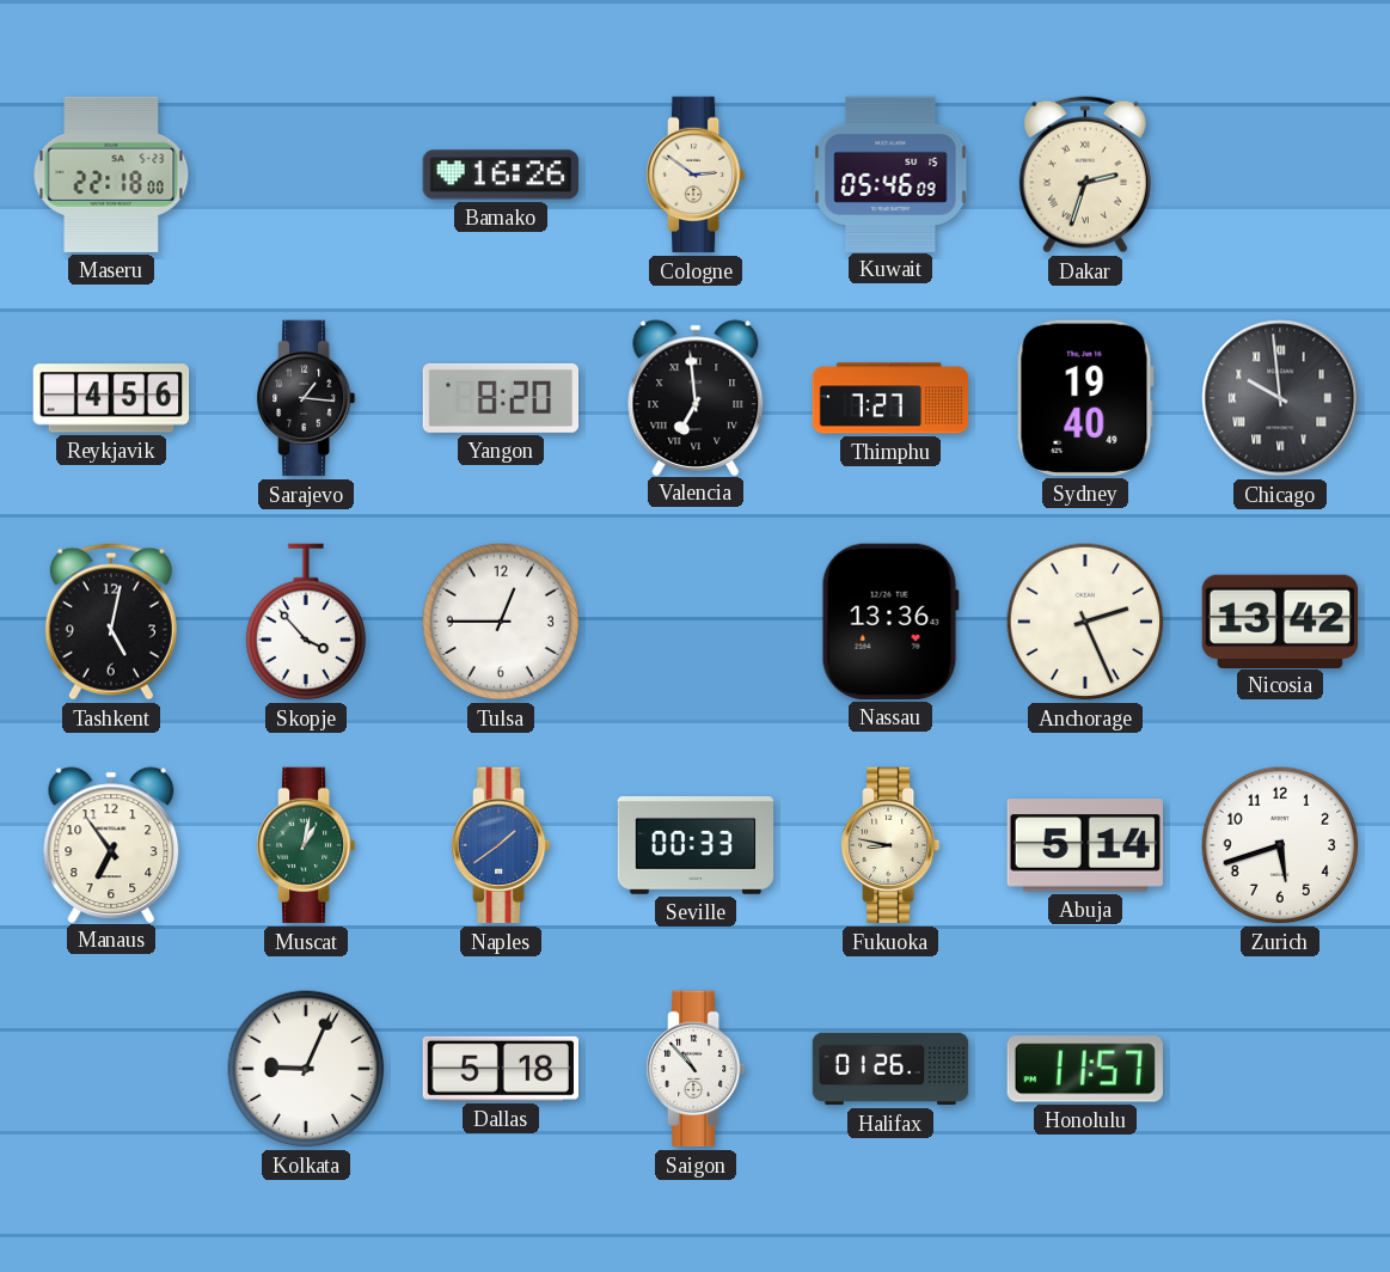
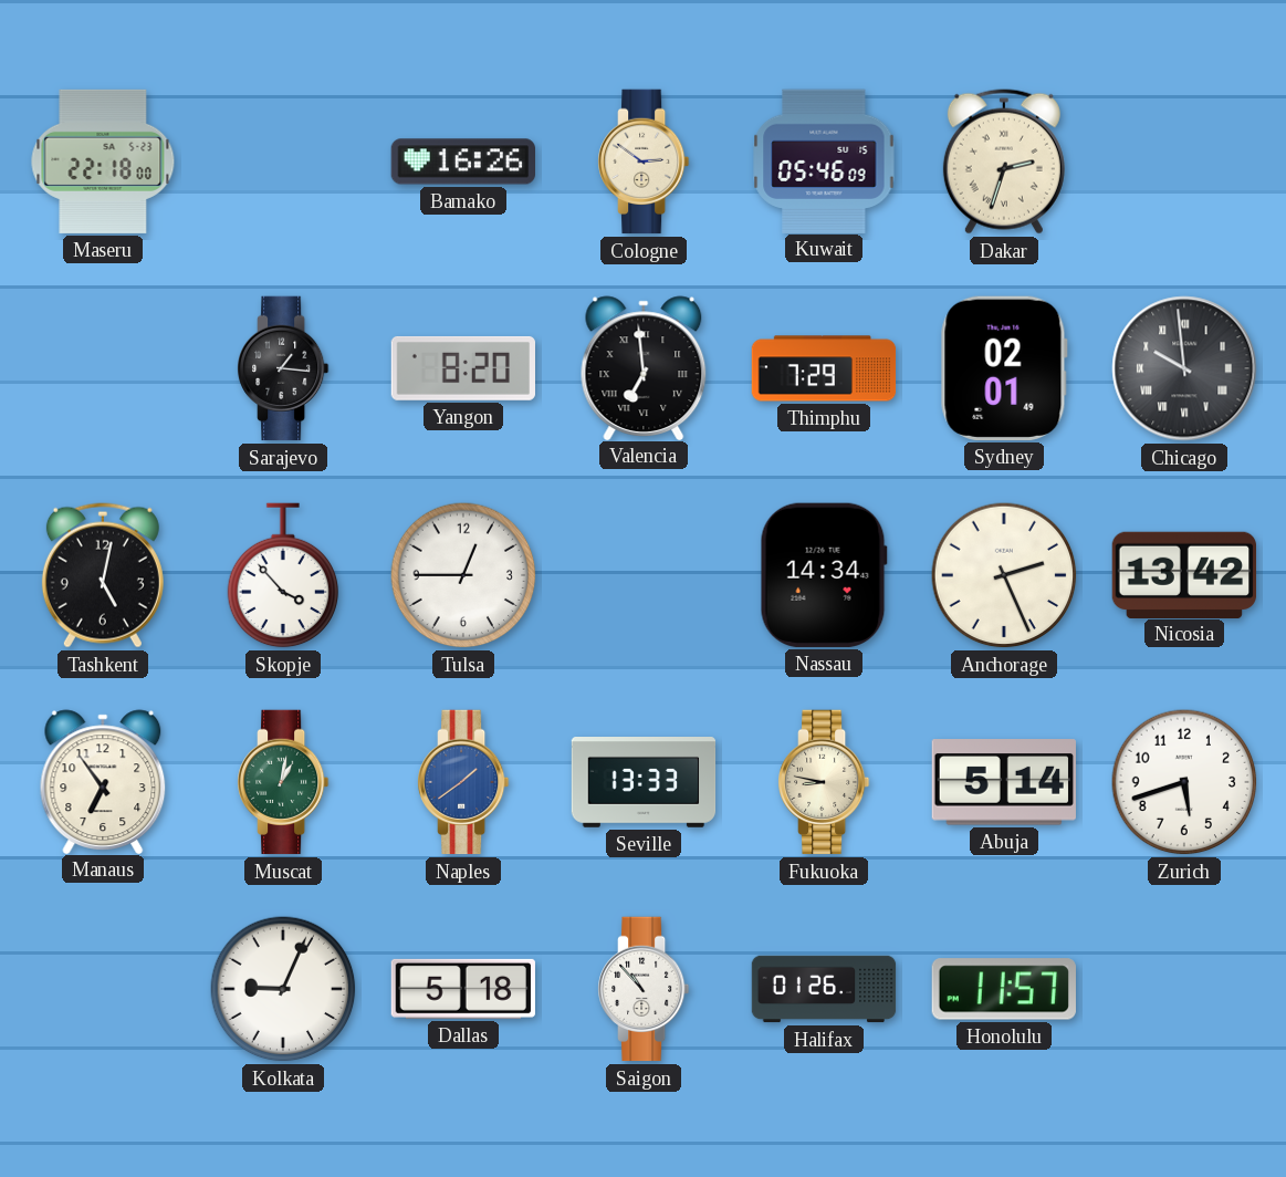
Reykjavik: 4:56 -> none
Thimphu: 7:27 -> 7:29
Sydney: 19:40 -> 02:01
Nassau: 13:36 -> 14:34
Seville: 00:33 -> 13:33
